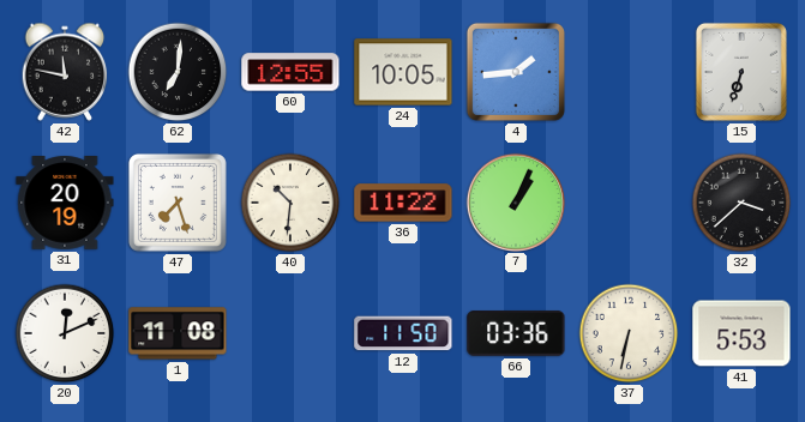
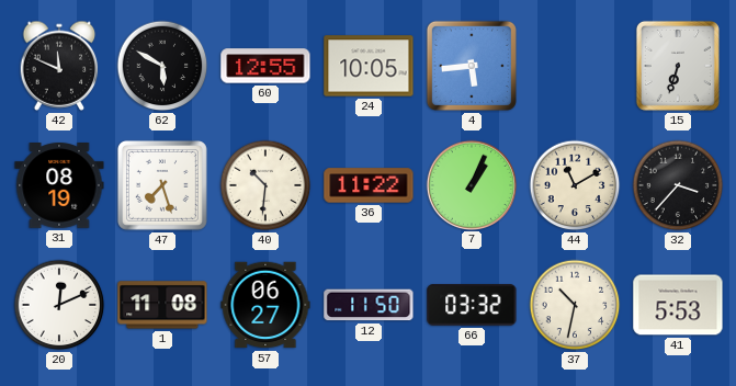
42: 11:47 -> 11:49
62: 7:01 -> 5:50
4: 1:44 -> 5:44
31: 20:19 -> 08:19
44: none -> 11:10
32: 3:38 -> 3:37
57: none -> 06:27
66: 03:36 -> 03:32
37: 6:32 -> 10:32
